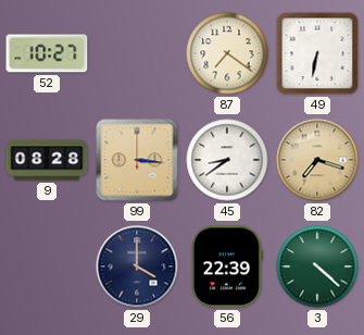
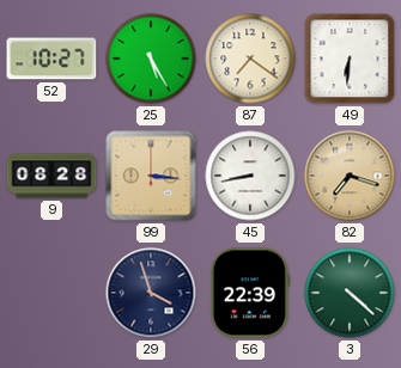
25: none -> 5:25
49: 6:32 -> 6:31
45: 8:39 -> 8:43
29: 4:00 -> 3:57
